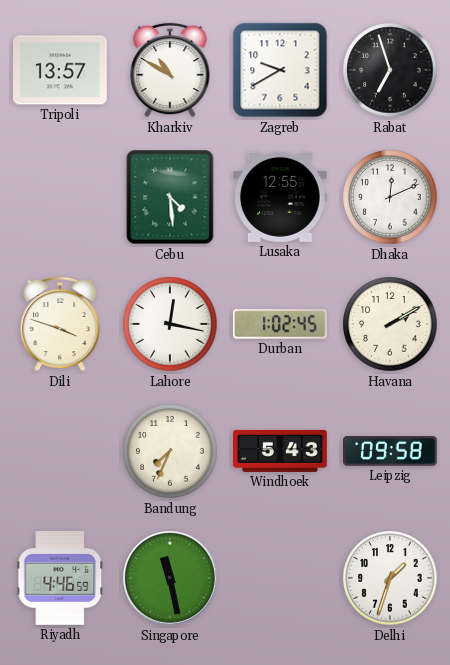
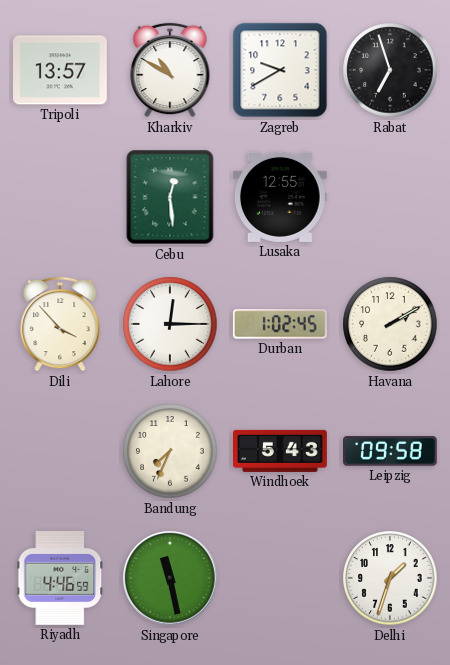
Cebu: 4:29 -> 12:29
Dhaka: 12:11 -> none
Dili: 3:48 -> 3:53
Lahore: 12:17 -> 12:15
